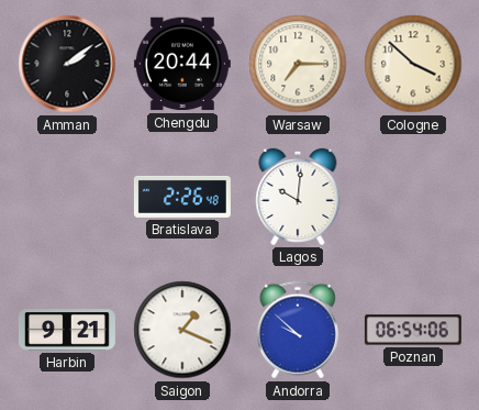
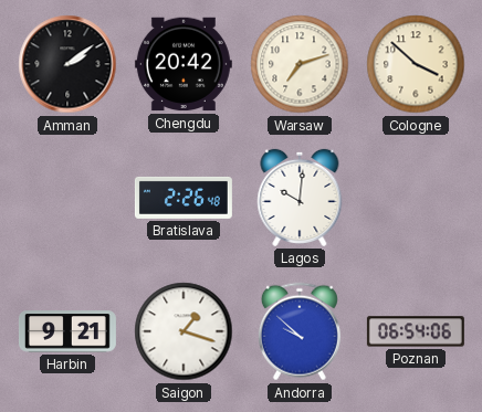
Chengdu: 20:44 -> 20:42
Warsaw: 7:15 -> 7:12
Saigon: 1:19 -> 1:18
